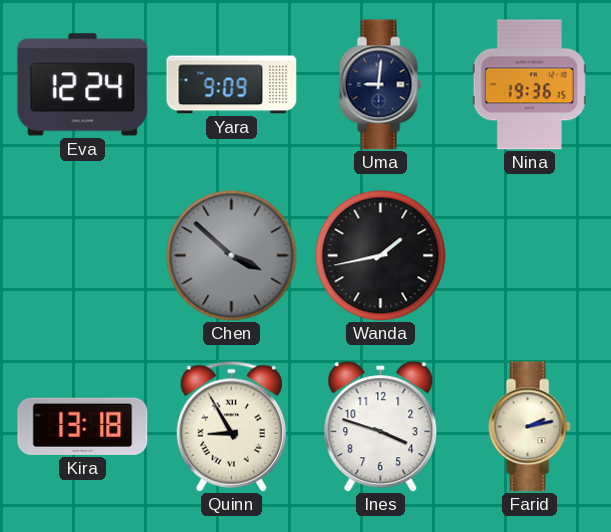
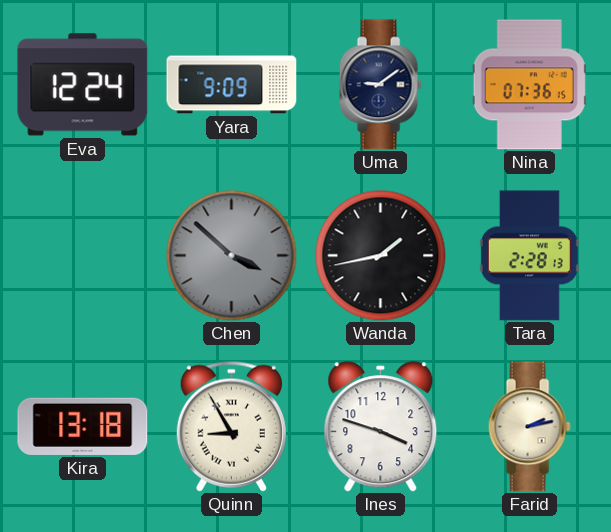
Uma: 9:01 -> 9:09
Nina: 19:36 -> 07:36
Tara: none -> 2:28
